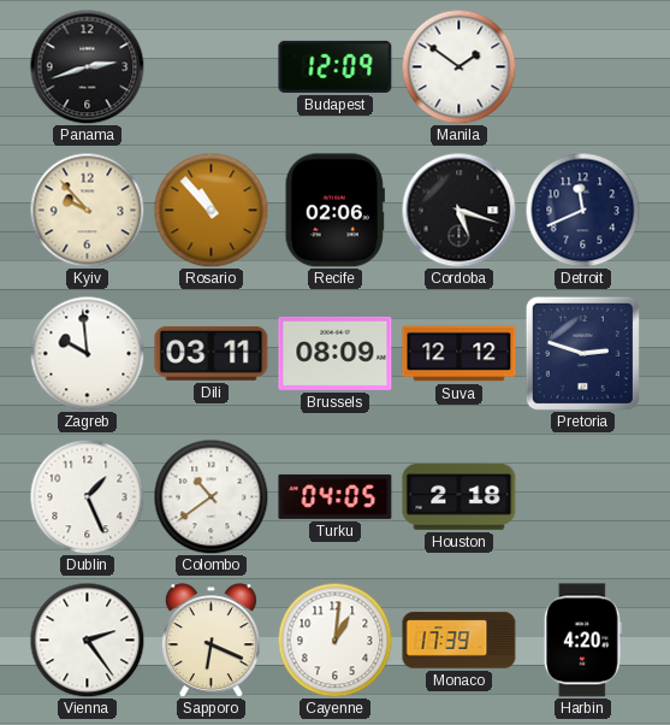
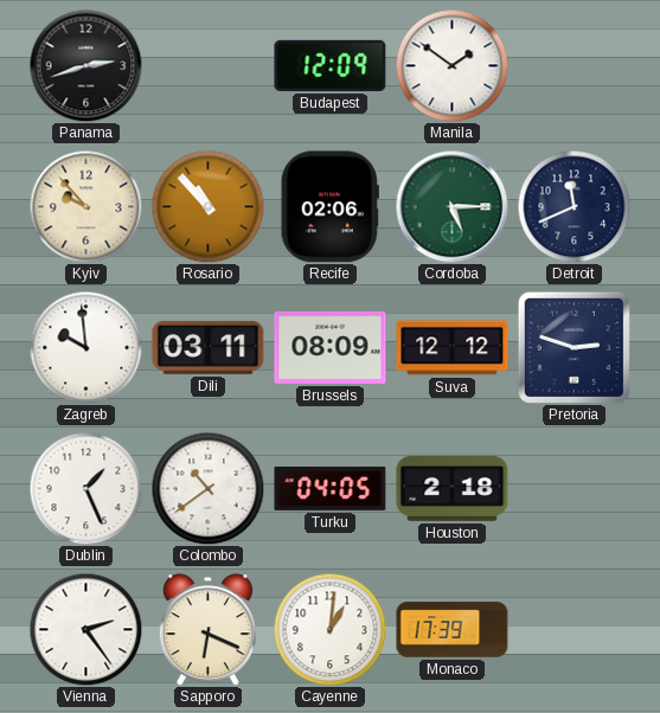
Cordoba: 5:18 -> 5:15
Cordoba dial: black -> green
Harbin: 4:20 -> none
